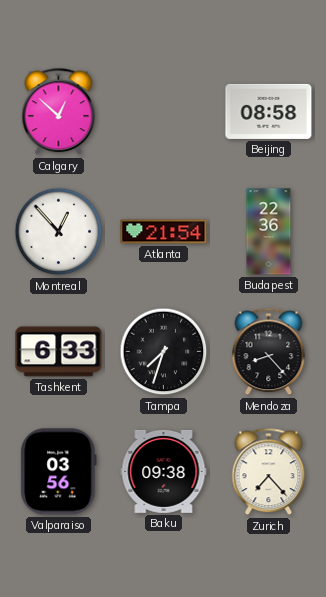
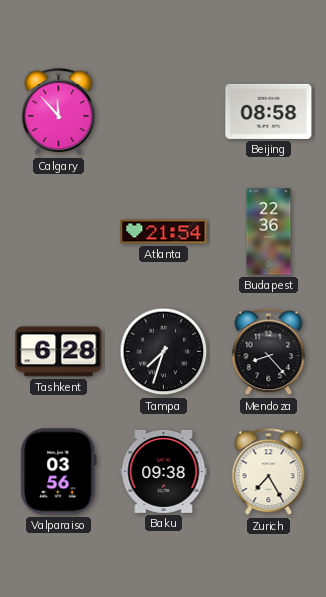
Calgary: 12:52 -> 11:53
Montreal: 12:53 -> none
Tashkent: 6:33 -> 6:28
Zurich: 7:23 -> 7:25
